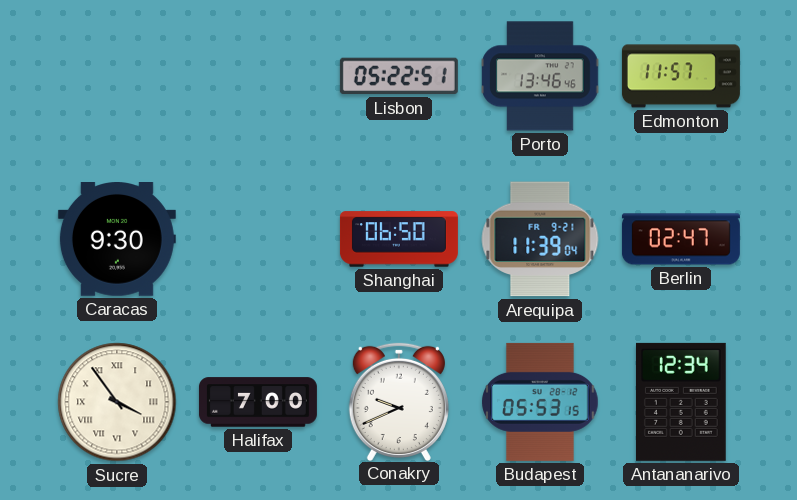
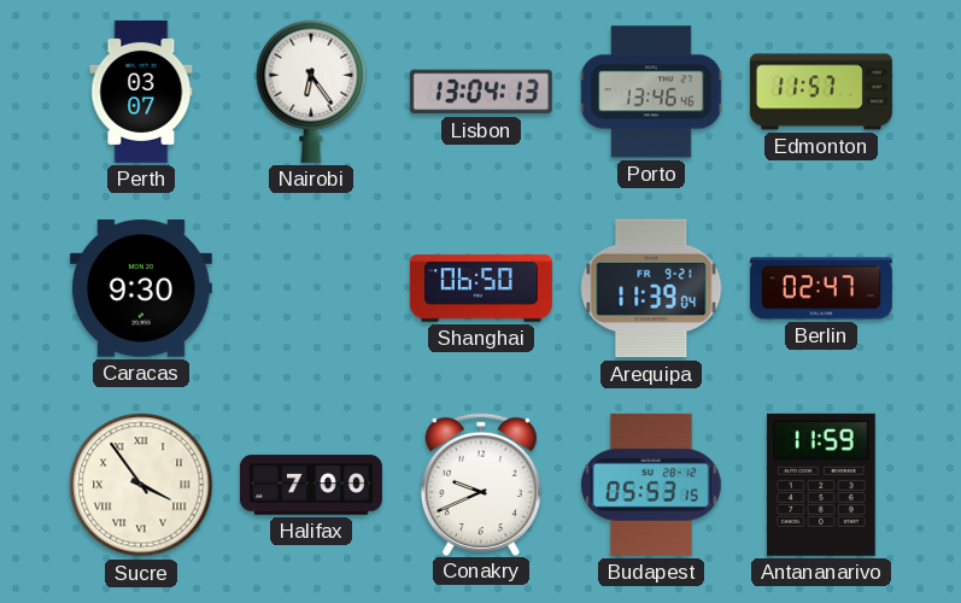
Perth: none -> 03:07
Nairobi: none -> 6:24
Lisbon: 05:22 -> 13:04
Antananarivo: 12:34 -> 11:59
